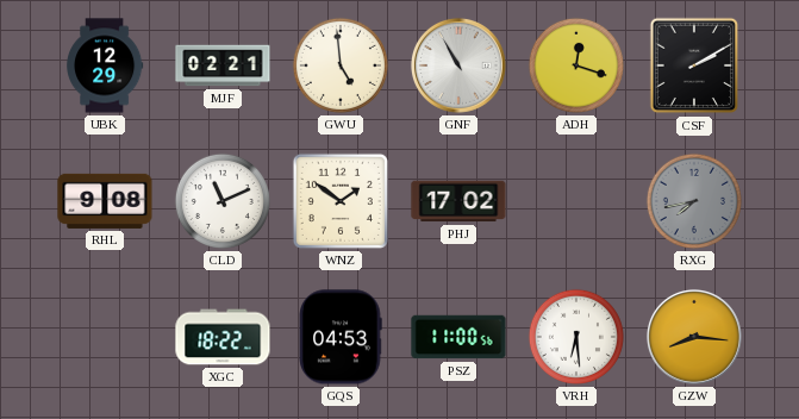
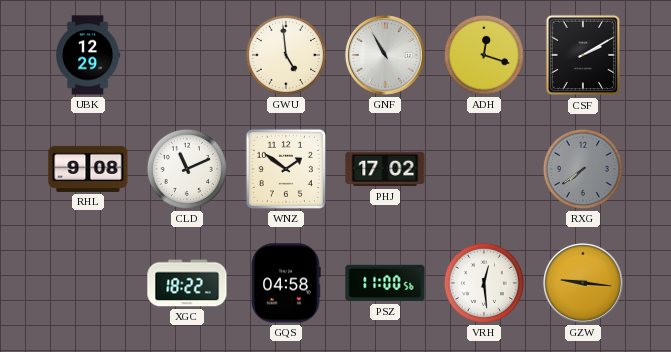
MJF: 02:21 -> none
RXG: 7:43 -> 7:39
GQS: 04:53 -> 04:58
VRH: 6:29 -> 12:29
GZW: 8:16 -> 9:16
